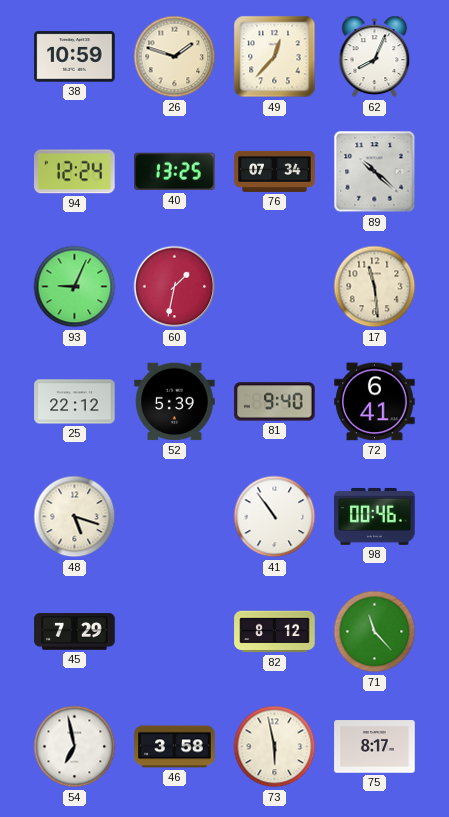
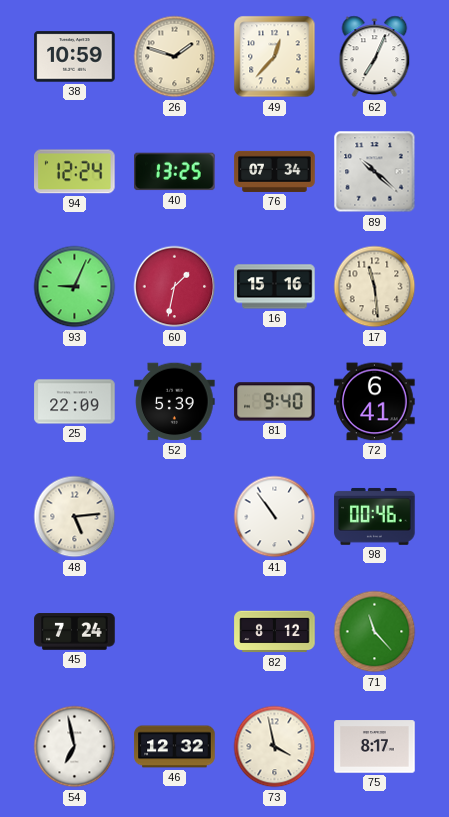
62: 8:04 -> 7:04
16: none -> 15:16
25: 22:12 -> 22:09
48: 5:18 -> 5:14
45: 7:29 -> 7:24
46: 3:58 -> 12:32
73: 5:58 -> 3:58
